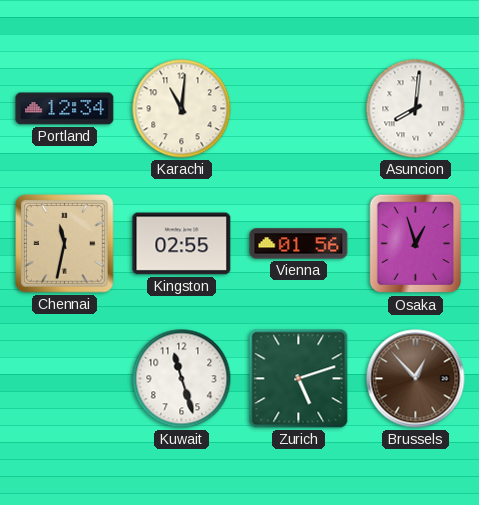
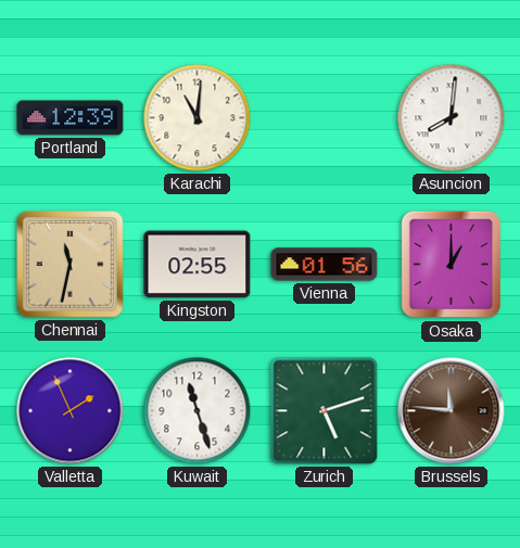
Portland: 12:34 -> 12:39
Osaka: 12:57 -> 1:00
Valletta: none -> 1:56
Brussels: 12:53 -> 11:46
